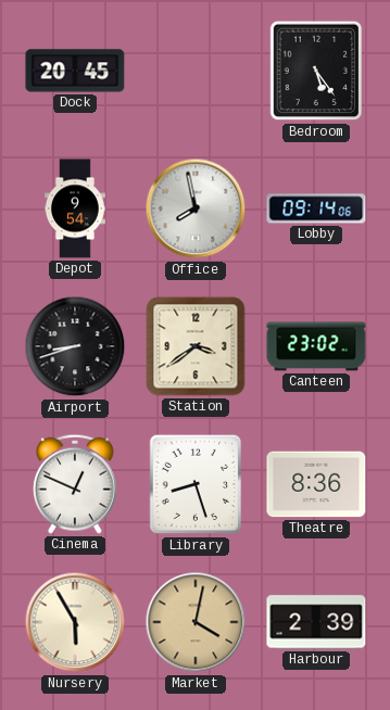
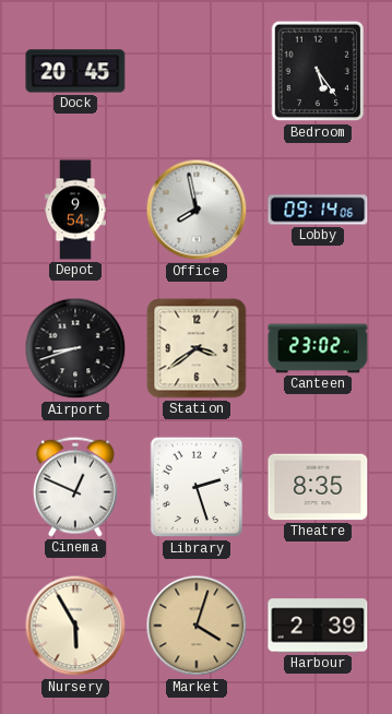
Library: 8:27 -> 2:27
Theatre: 8:36 -> 8:35
Market: 4:02 -> 4:03
